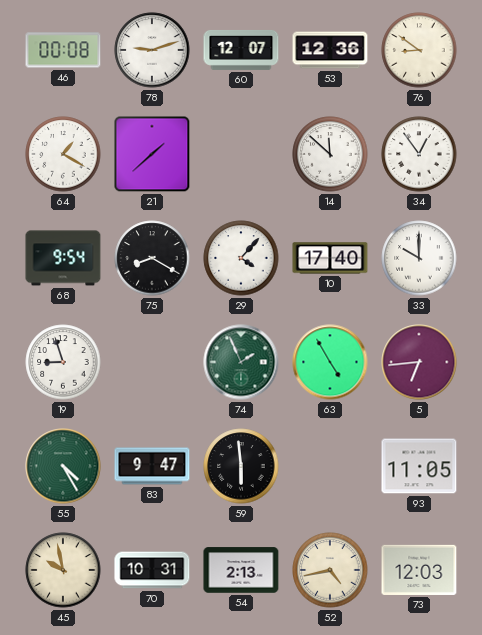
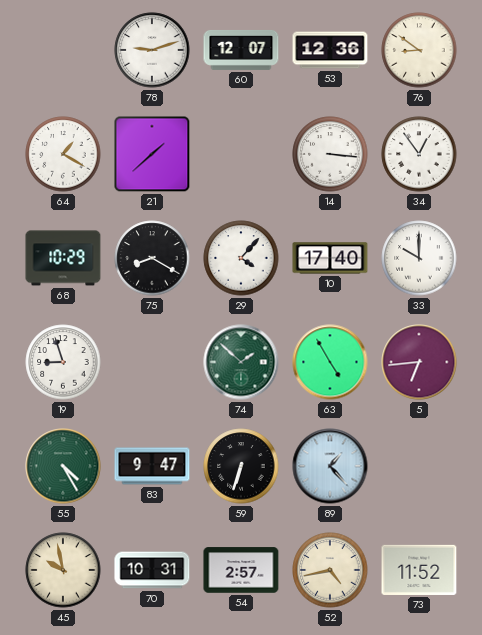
46: 00:08 -> none
14: 11:52 -> 3:16
68: 9:54 -> 10:29
74: 1:56 -> 1:52
59: 5:59 -> 6:33
89: none -> 1:23
93: 11:05 -> none
54: 2:13 -> 2:57
73: 12:03 -> 11:52
